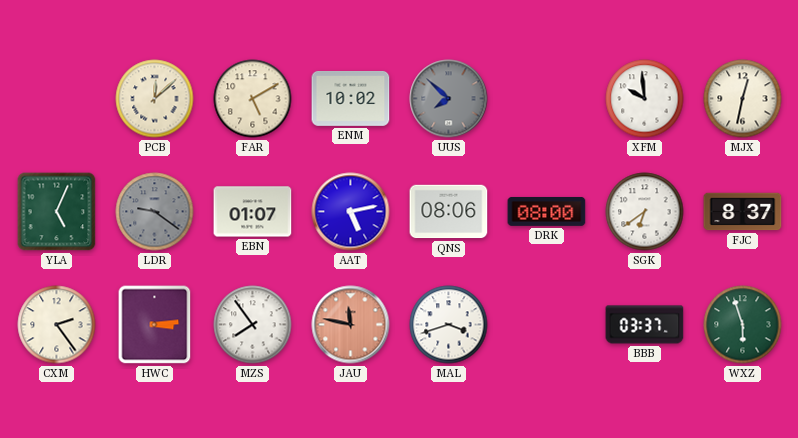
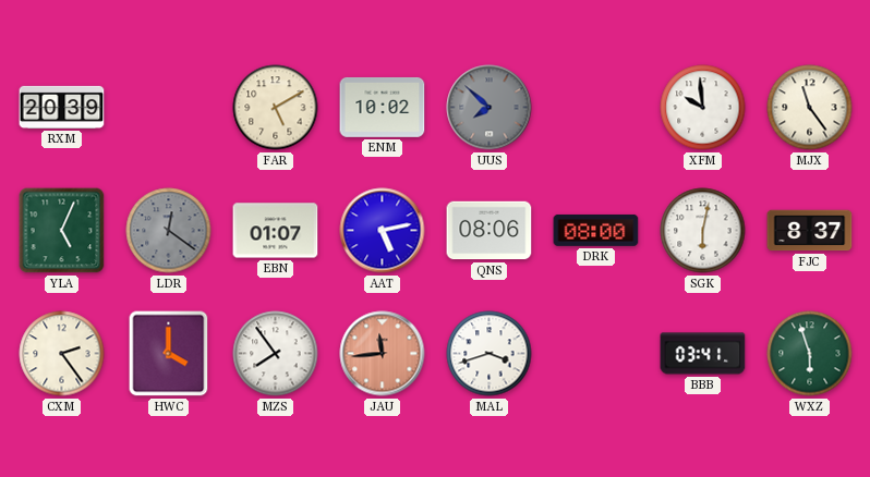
RXM: none -> 20:39
PCB: 12:08 -> none
MJX: 12:32 -> 11:24
LDR: 9:21 -> 12:21
SGK: 6:39 -> 6:02
HWC: 3:14 -> 4:00
JAU: 11:47 -> 11:44
BBB: 03:37 -> 03:41
